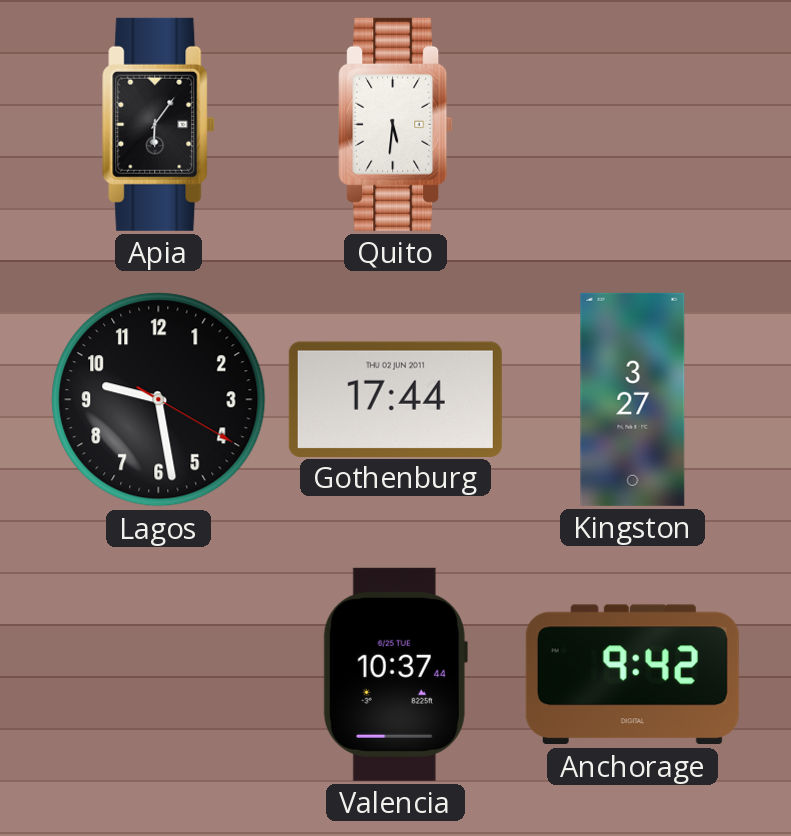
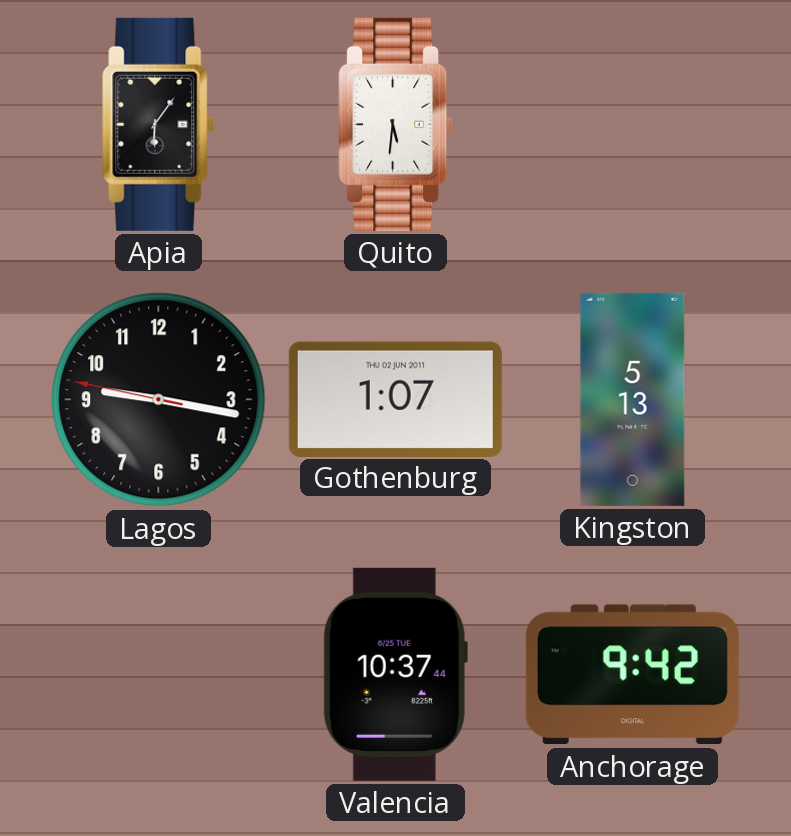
Lagos: 9:28 -> 9:16
Gothenburg: 17:44 -> 1:07
Kingston: 3:27 -> 5:13
